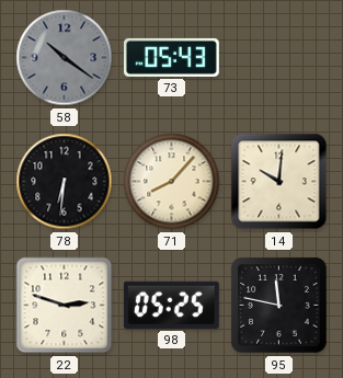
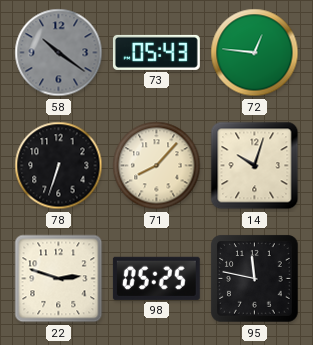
72: none -> 12:46
78: 6:31 -> 6:33
14: 10:01 -> 10:03
